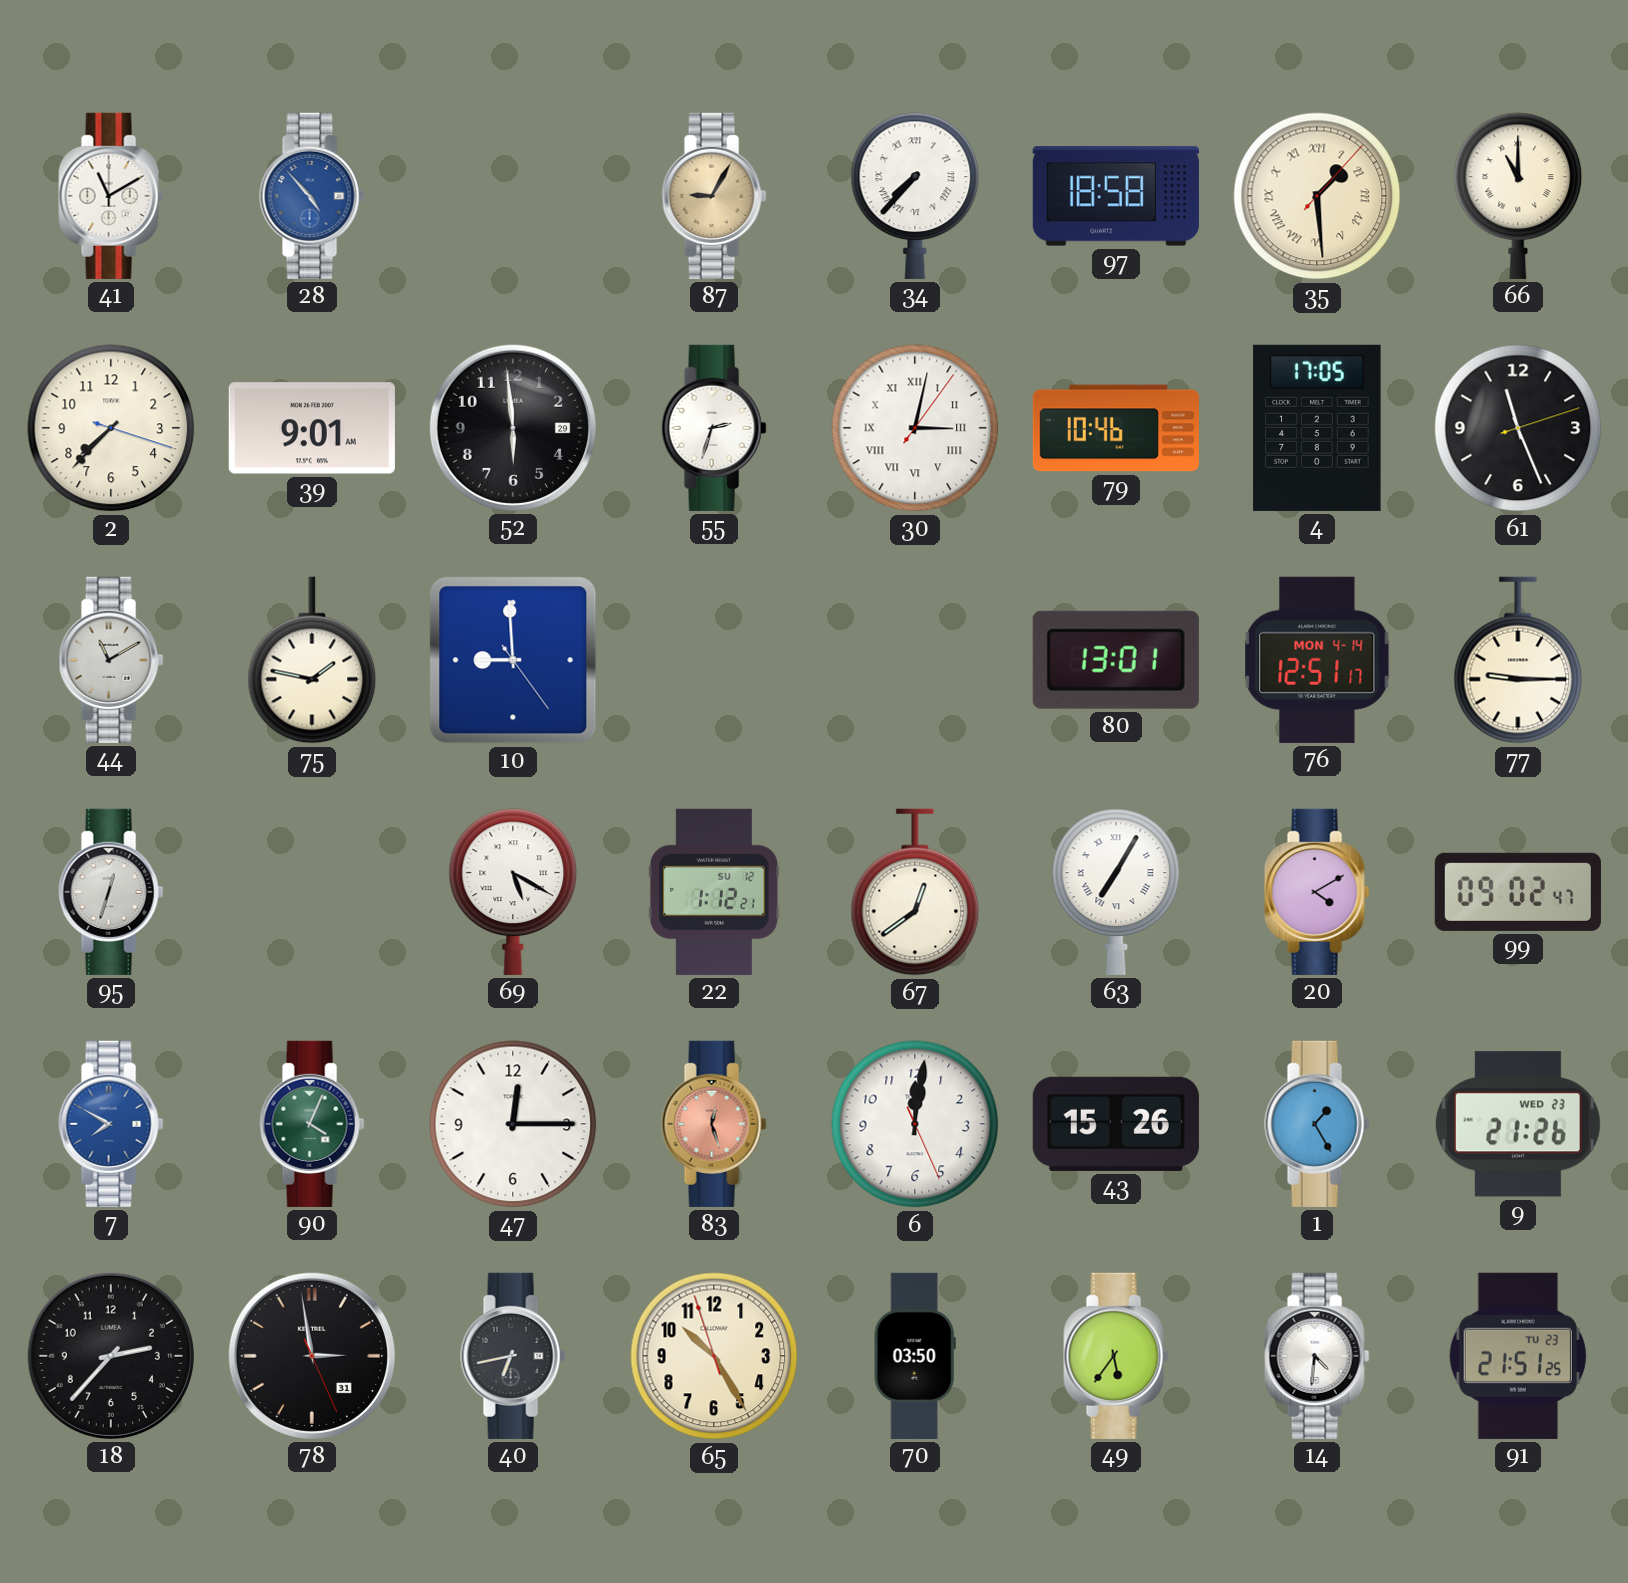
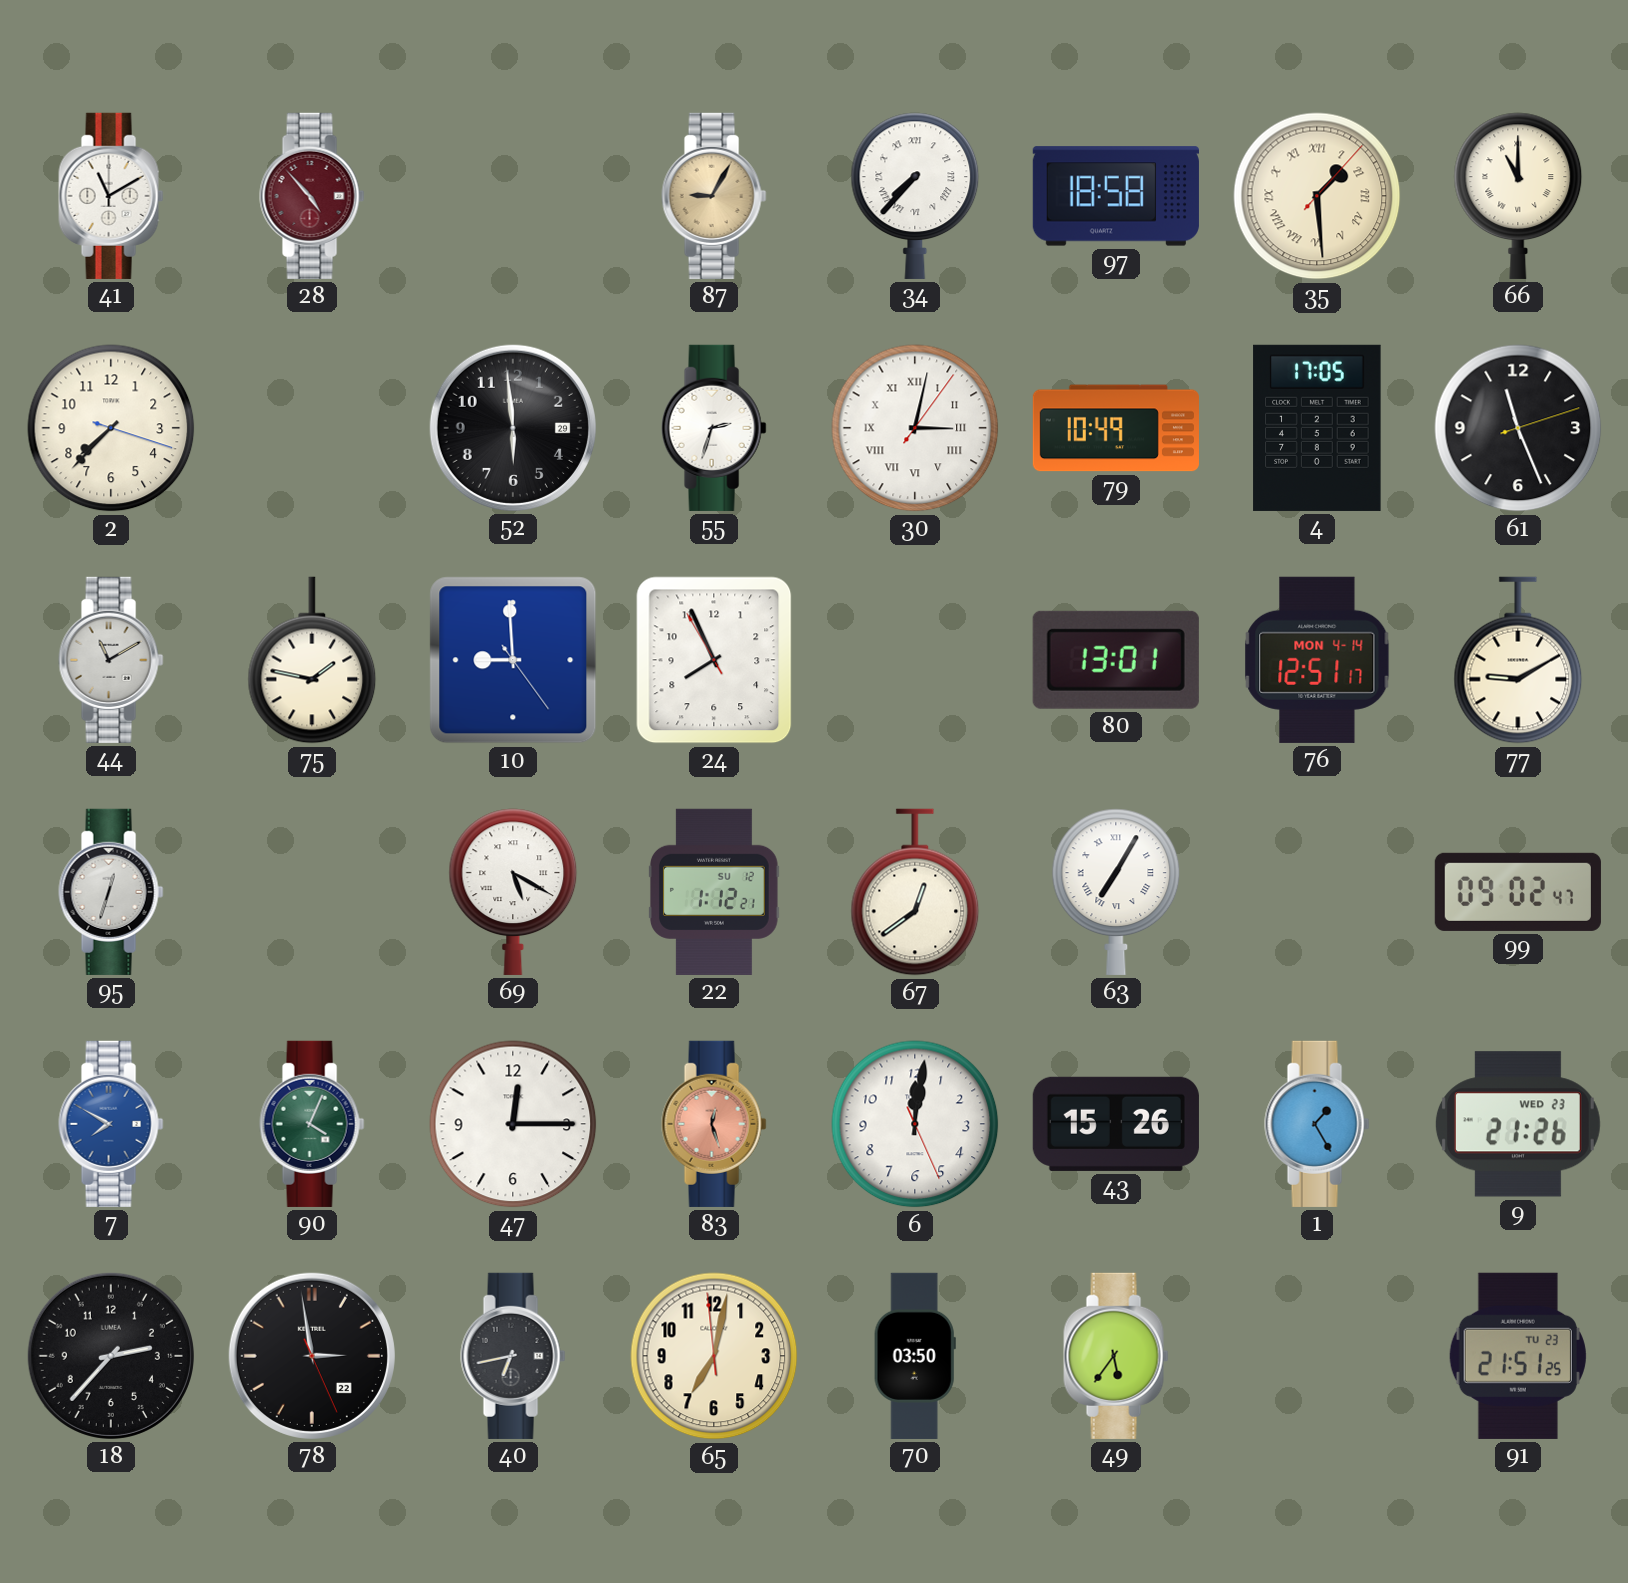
28 dial: blue -> burgundy
39: 9:01 -> none
79: 10:46 -> 10:49
24: none -> 7:55
77: 9:15 -> 9:10
20: 4:10 -> none
78 date: 31 -> 22
65: 10:24 -> 7:01
14: 4:31 -> none
